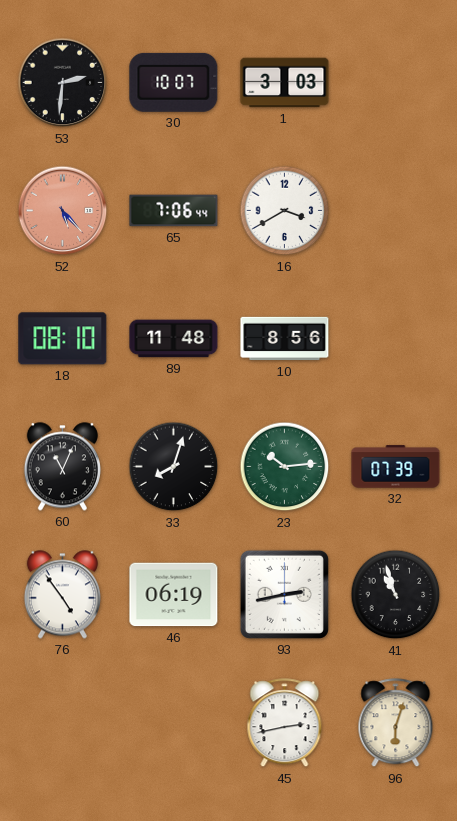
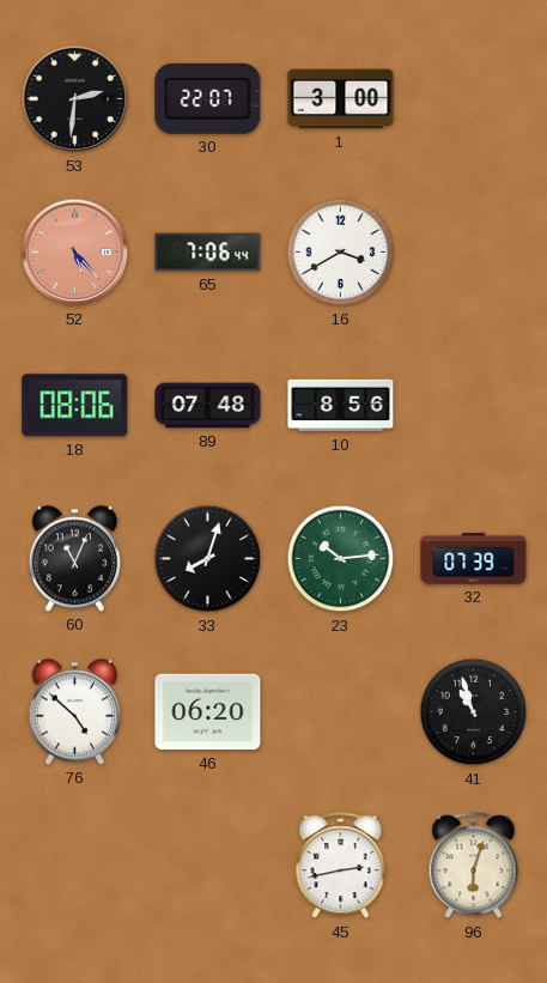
30: 10:07 -> 22:07
1: 3:03 -> 3:00
18: 08:10 -> 08:06
89: 11:48 -> 07:48
76: 4:54 -> 4:52
46: 06:19 -> 06:20
93: 2:43 -> none
